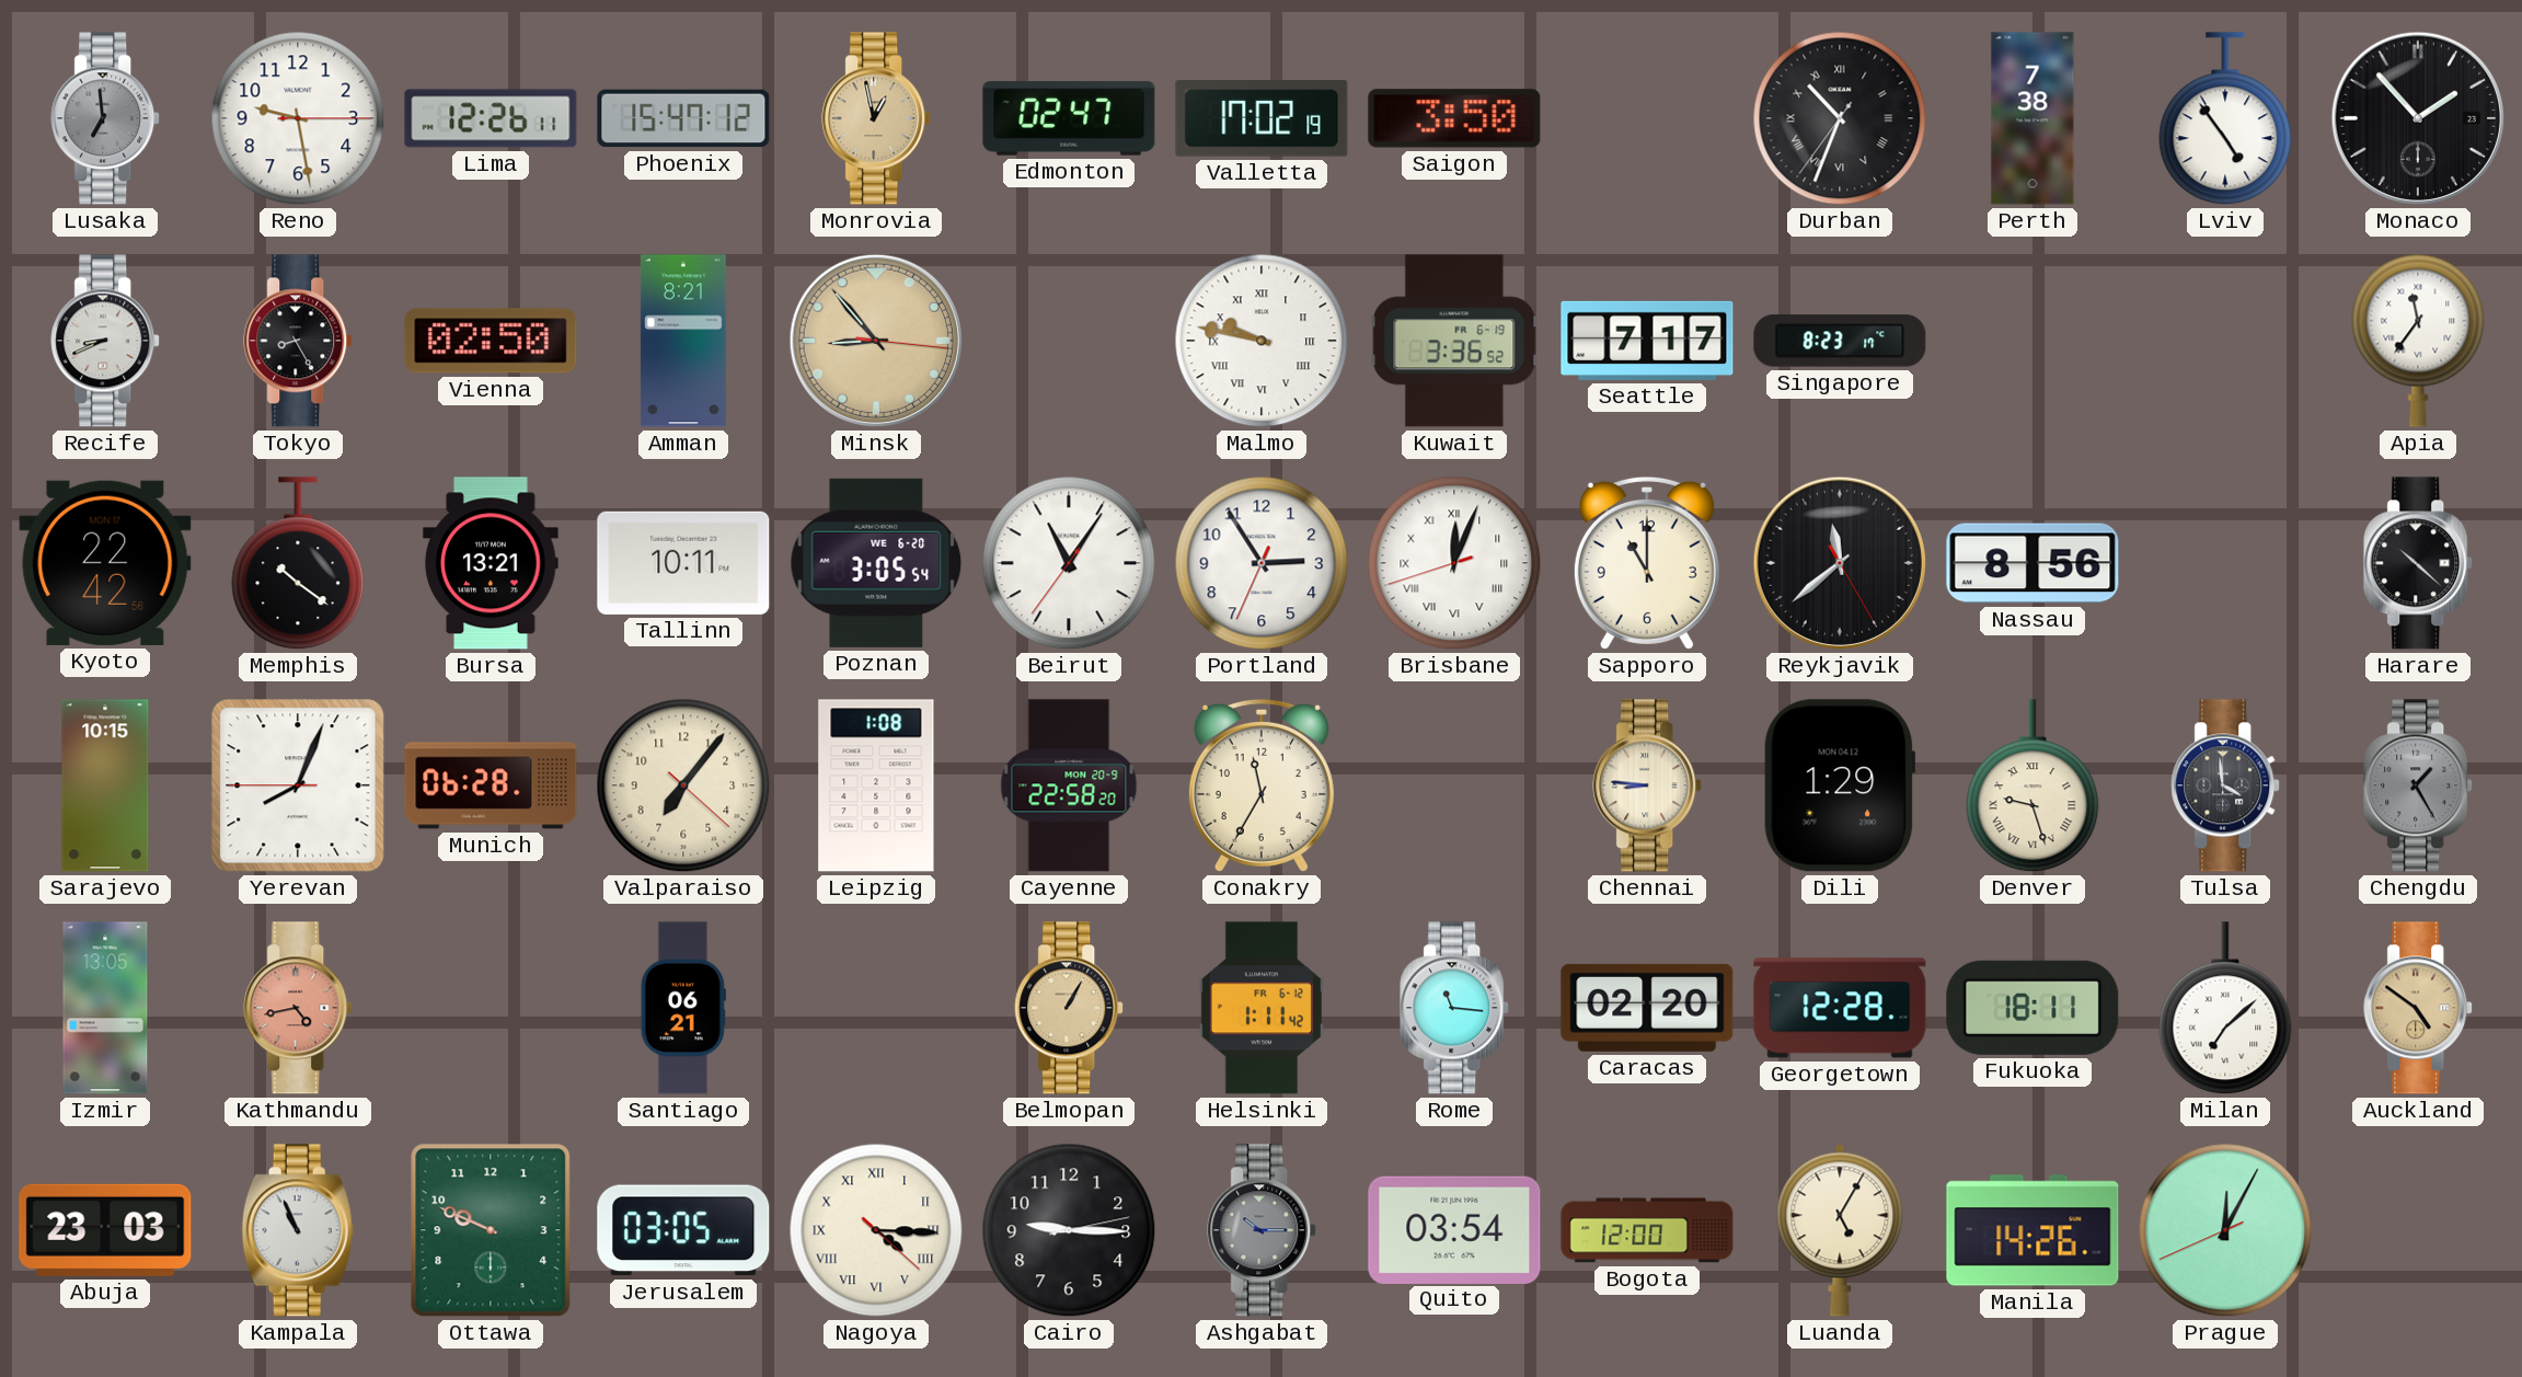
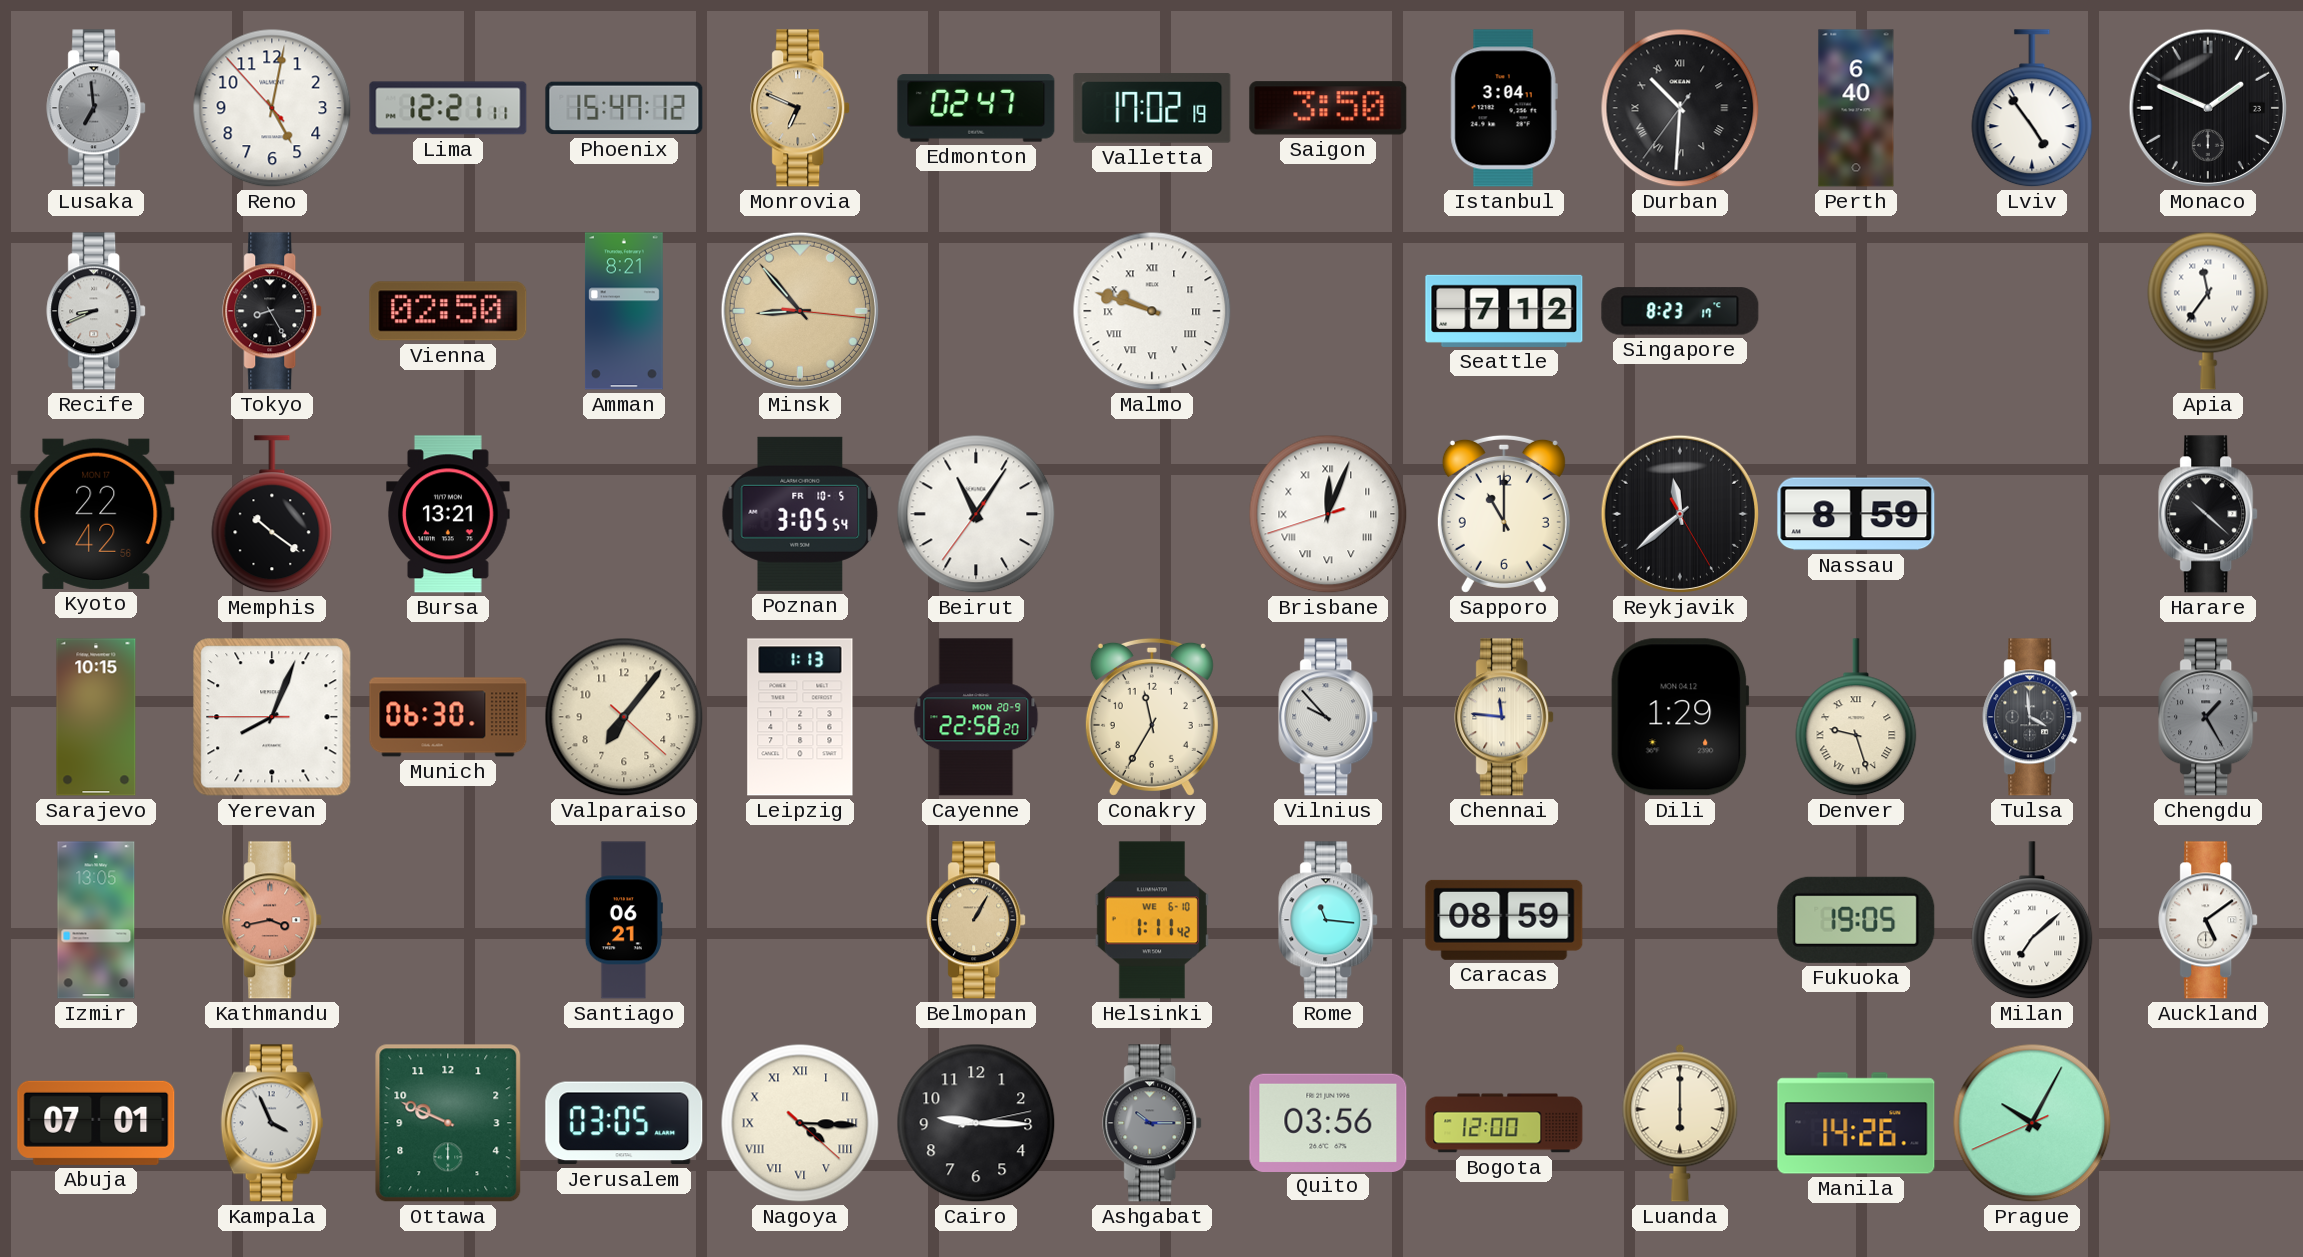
Reno: 9:28 -> 5:01
Lima: 12:26 -> 12:21
Monrovia: 12:58 -> 6:49
Istanbul: none -> 3:04
Durban: 10:33 -> 10:30
Perth: 7:38 -> 6:40
Monaco: 1:53 -> 1:49
Malmo: 9:47 -> 9:48
Kuwait: 3:36 -> none
Seattle: 7:17 -> 7:12
Tallinn: 10:11 -> none
Poznan date: WE 6-20 -> FR 10-5
Portland: 2:54 -> none
Nassau: 8:56 -> 8:59
Munich: 06:28 -> 06:30
Leipzig: 1:08 -> 1:13
Vilnius: none -> 9:53
Chennai: 8:46 -> 11:46
Kathmandu: 4:43 -> 3:43
Helsinki date: FR 6-12 -> WE 6-10
Caracas: 02:20 -> 08:59
Georgetown: 12:28 -> none
Fukuoka: 18:11 -> 19:05
Auckland: 4:51 -> 5:09
Auckland dial: champagne -> white
Abuja: 23:03 -> 07:01
Kampala: 10:56 -> 3:56
Quito: 03:54 -> 03:56
Luanda: 5:05 -> 6:00
Prague: 12:04 -> 10:04
